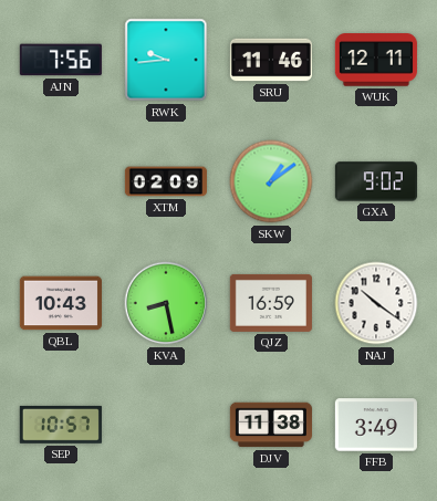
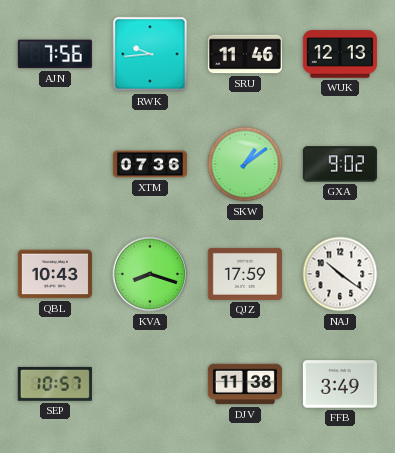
WUK: 12:11 -> 12:13
XTM: 02:09 -> 07:36
KVA: 8:28 -> 8:18
QJZ: 16:59 -> 17:59
